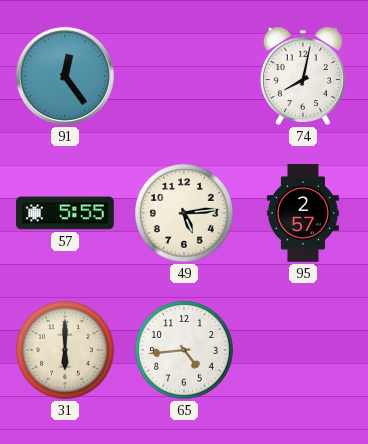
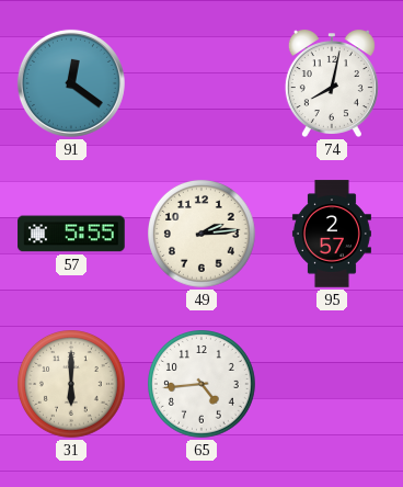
91: 12:24 -> 12:21
49: 5:14 -> 2:14
